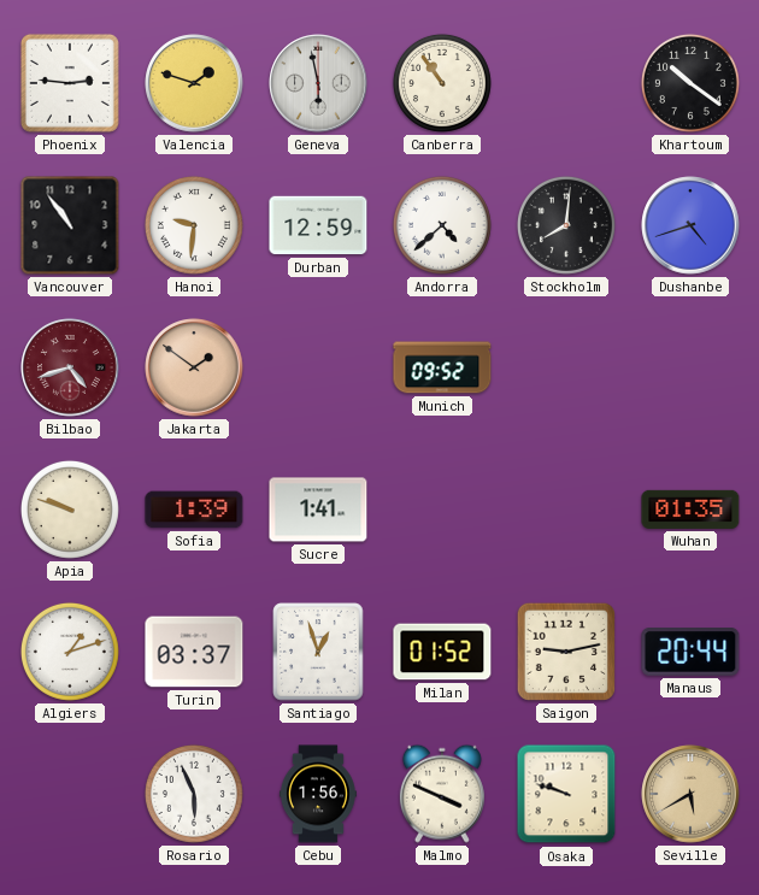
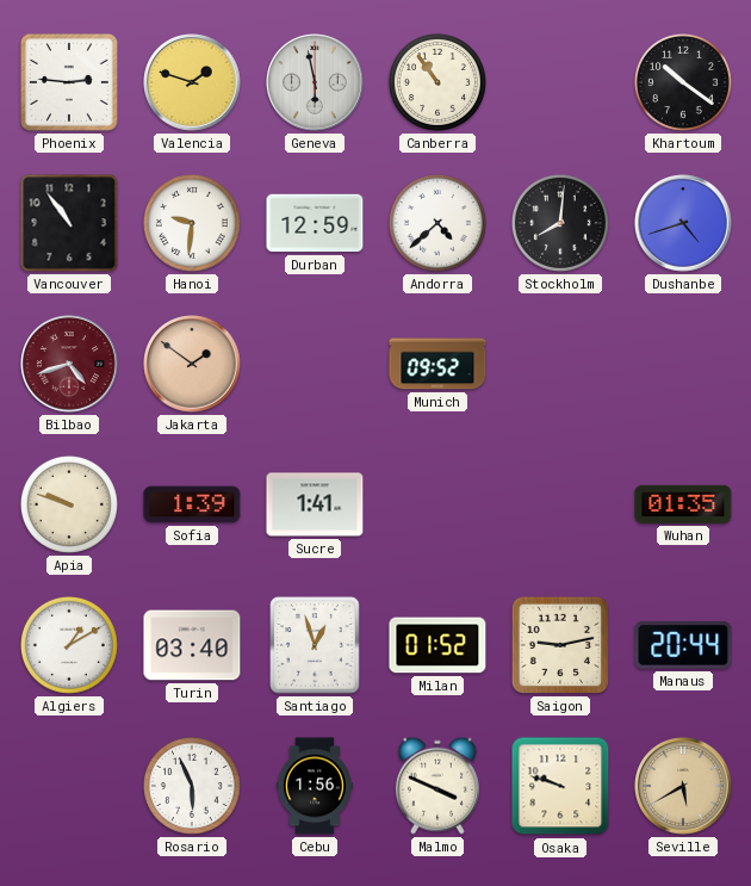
Algiers: 1:12 -> 1:10
Turin: 03:37 -> 03:40
